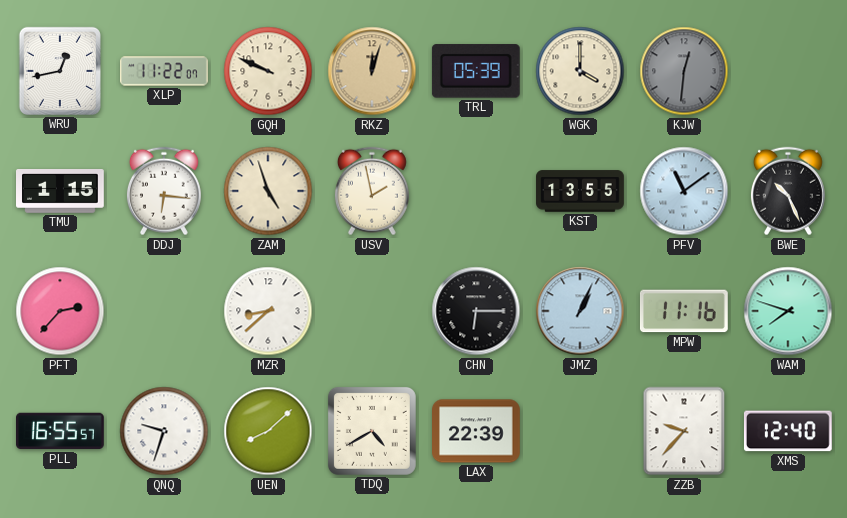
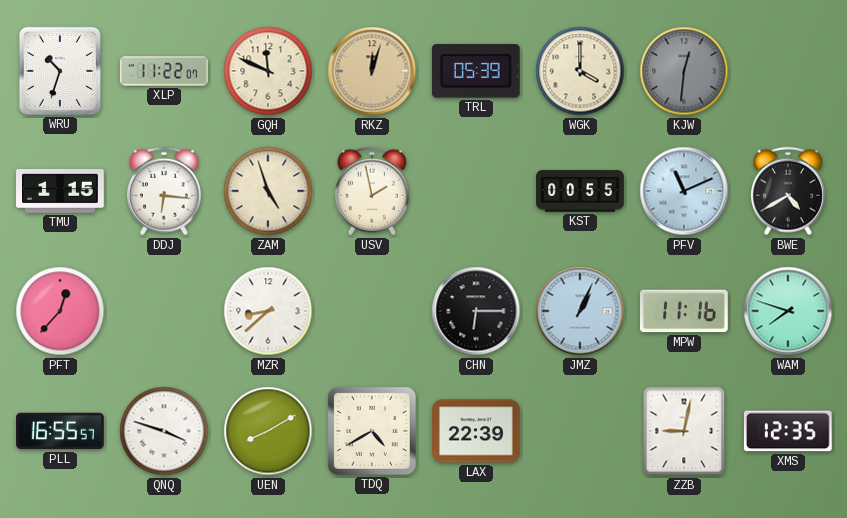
WRU: 12:43 -> 10:33
GQH: 9:49 -> 11:49
KST: 13:55 -> 00:55
PFV: 11:09 -> 11:11
BWE: 10:26 -> 4:40
PFT: 2:37 -> 12:37
QNQ: 9:33 -> 3:48
UEN: 8:08 -> 8:10
ZZB: 9:37 -> 9:02
XMS: 12:40 -> 12:35
